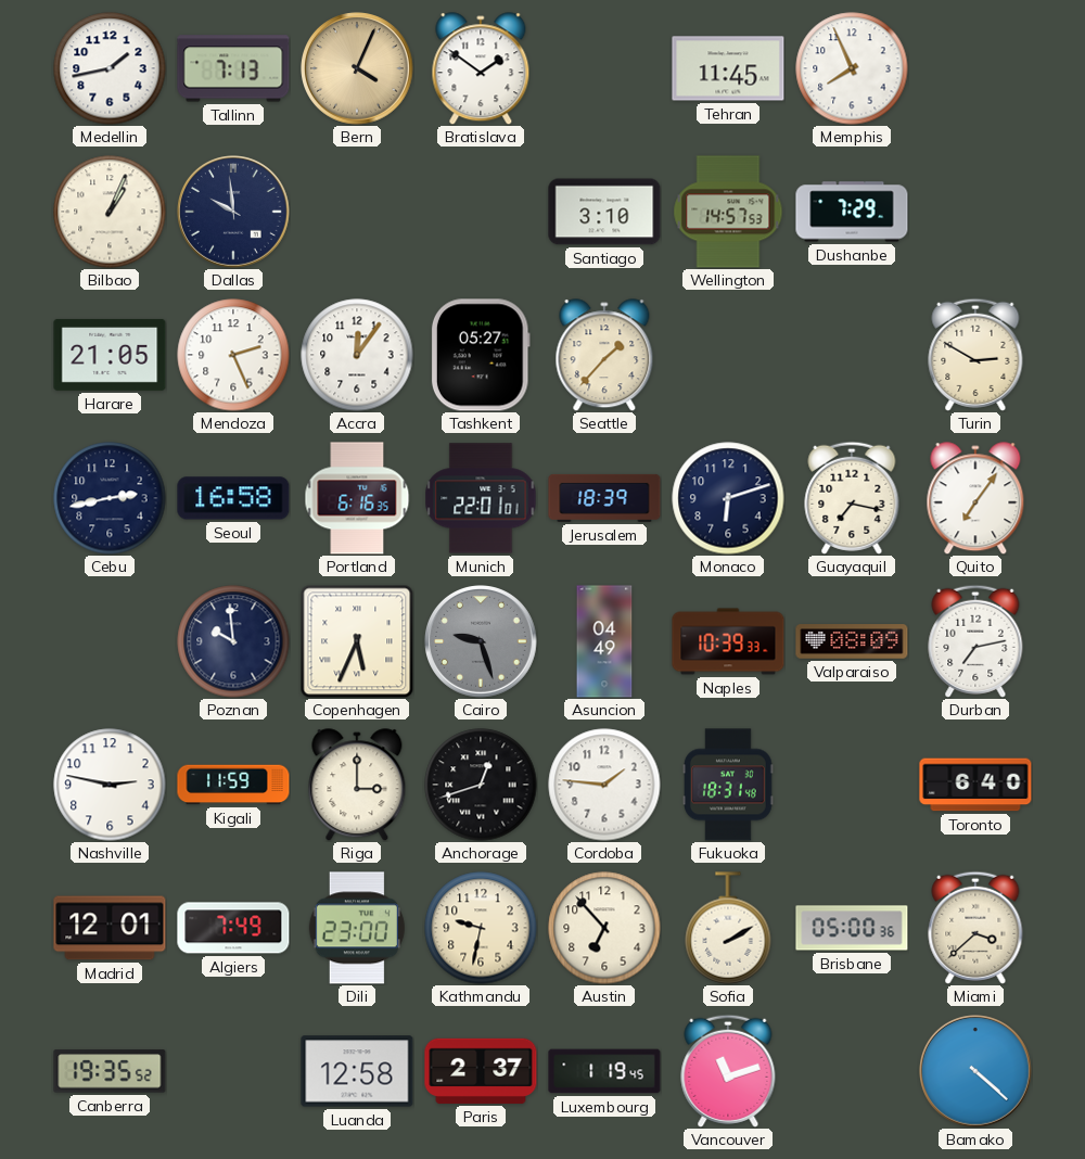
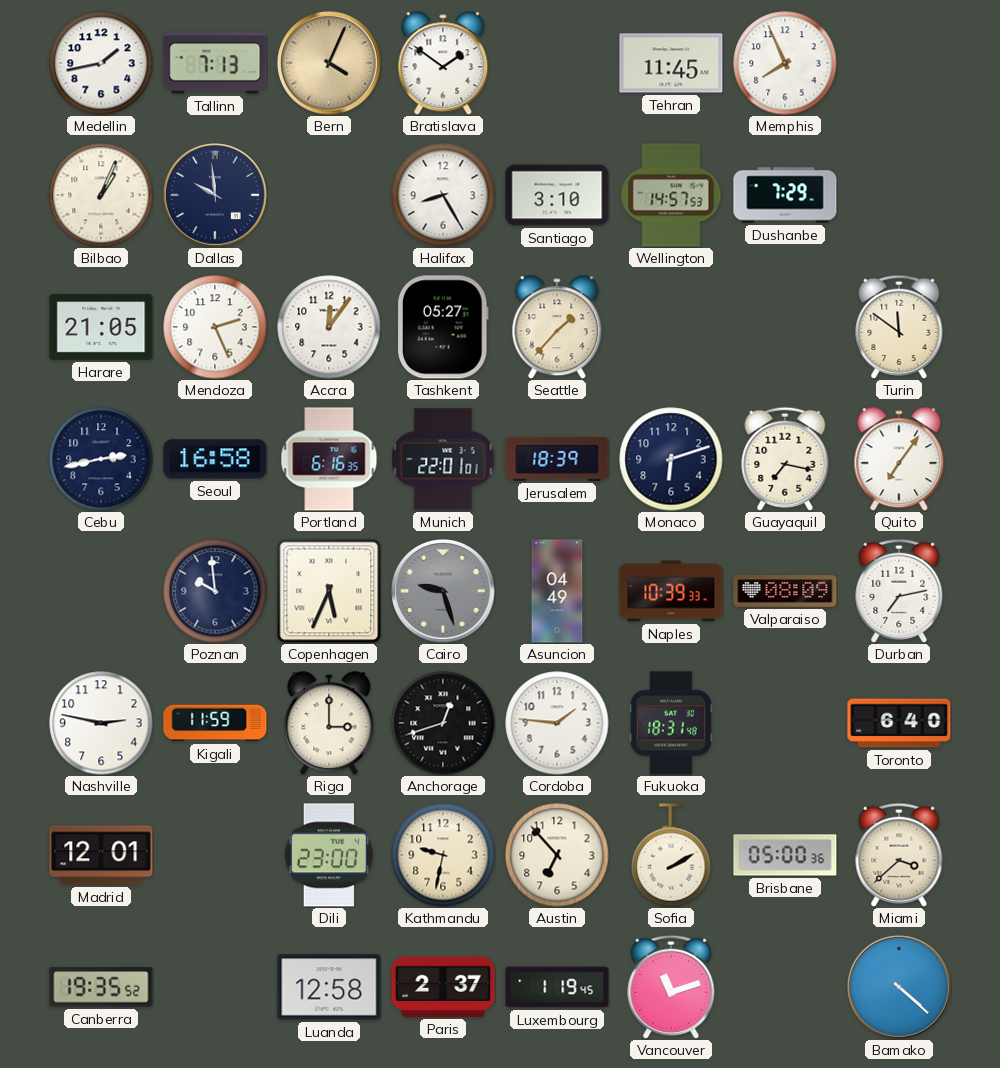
Halifax: none -> 8:25
Turin: 2:50 -> 11:51
Algiers: 7:49 -> none
